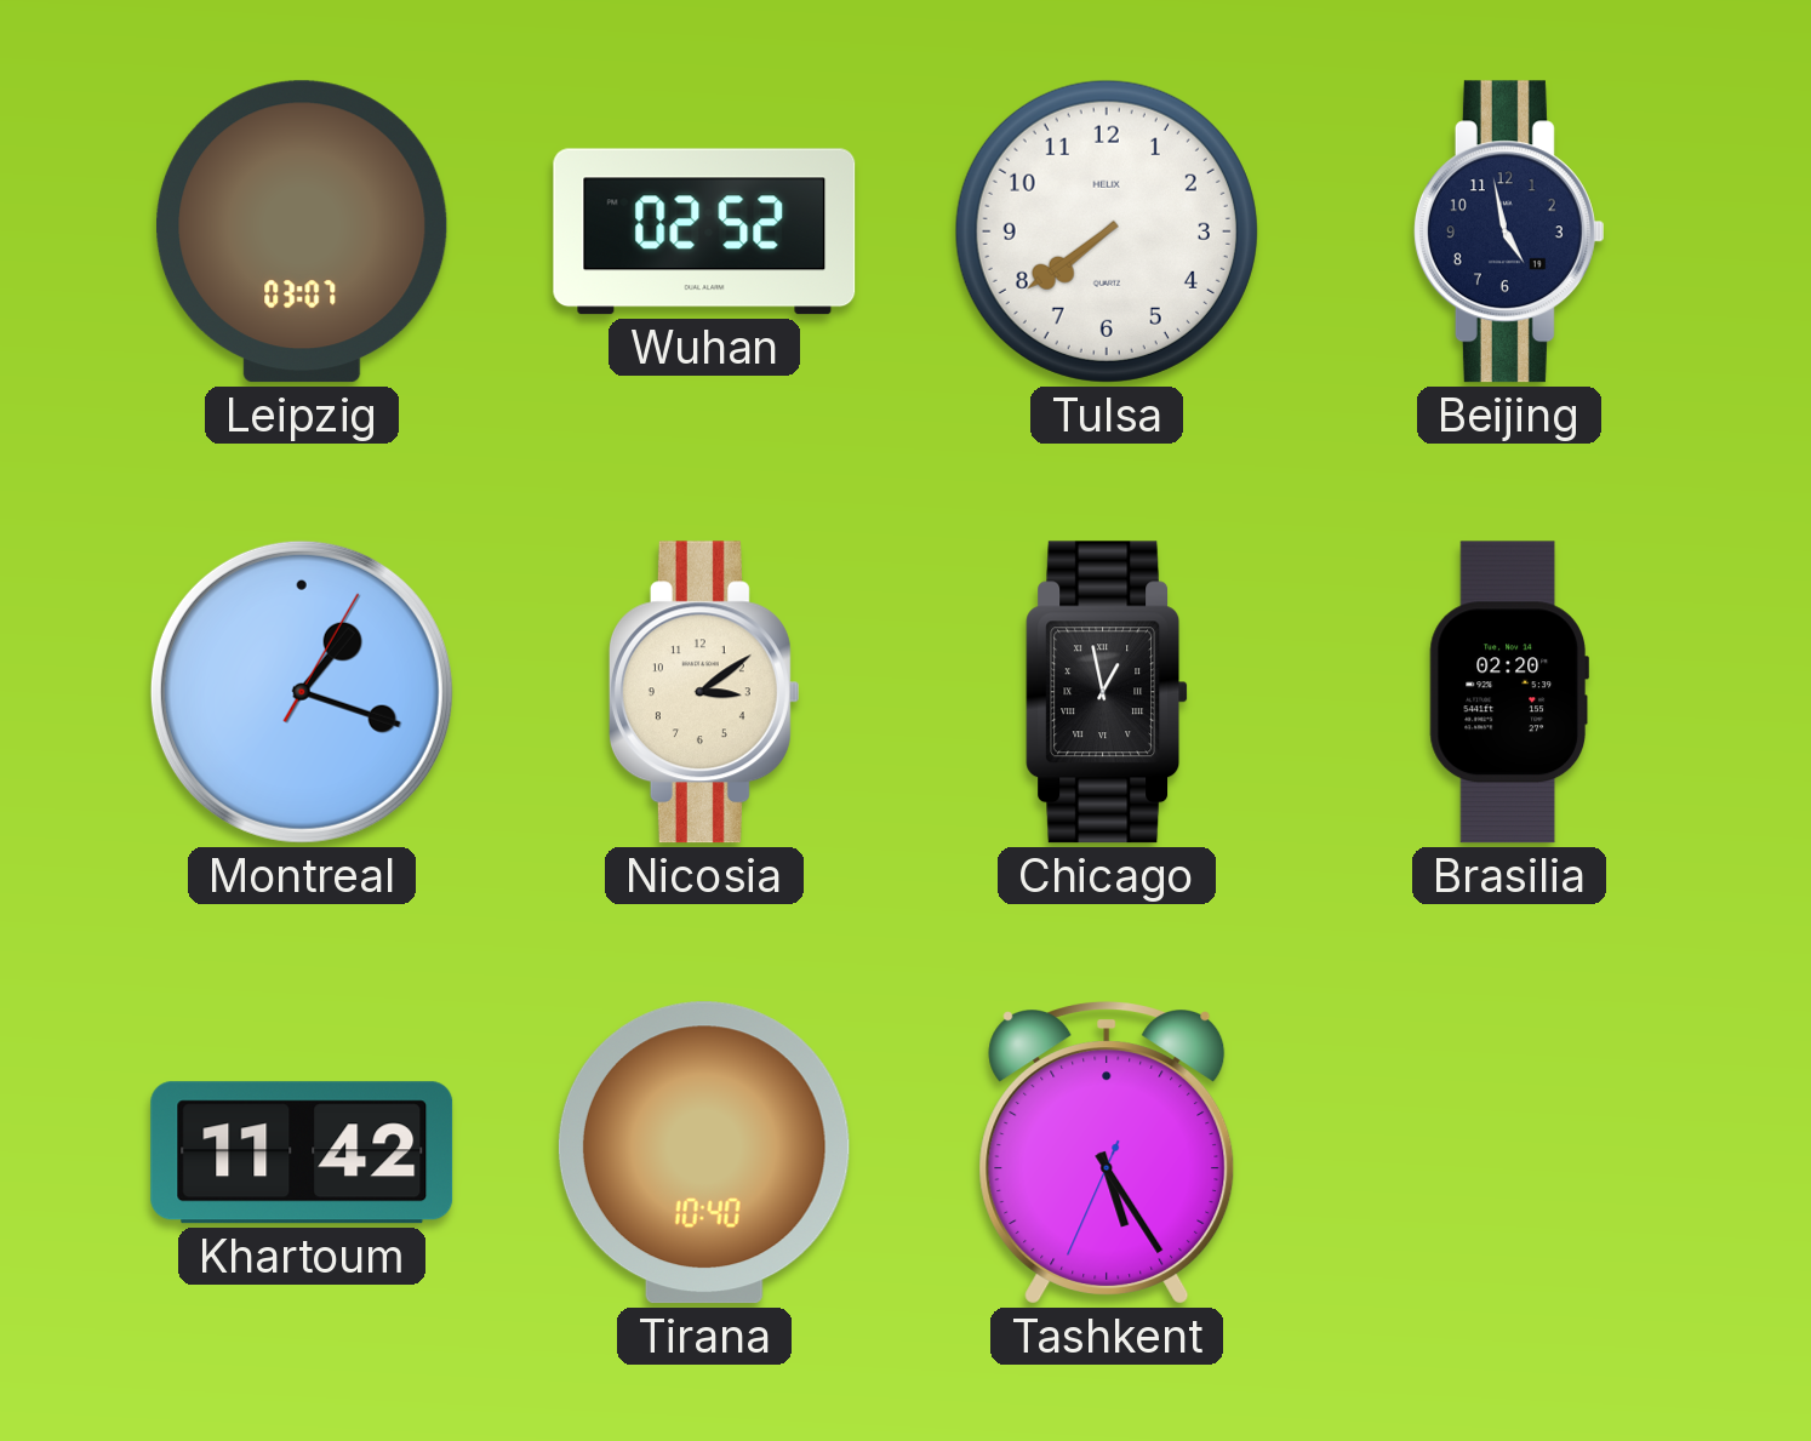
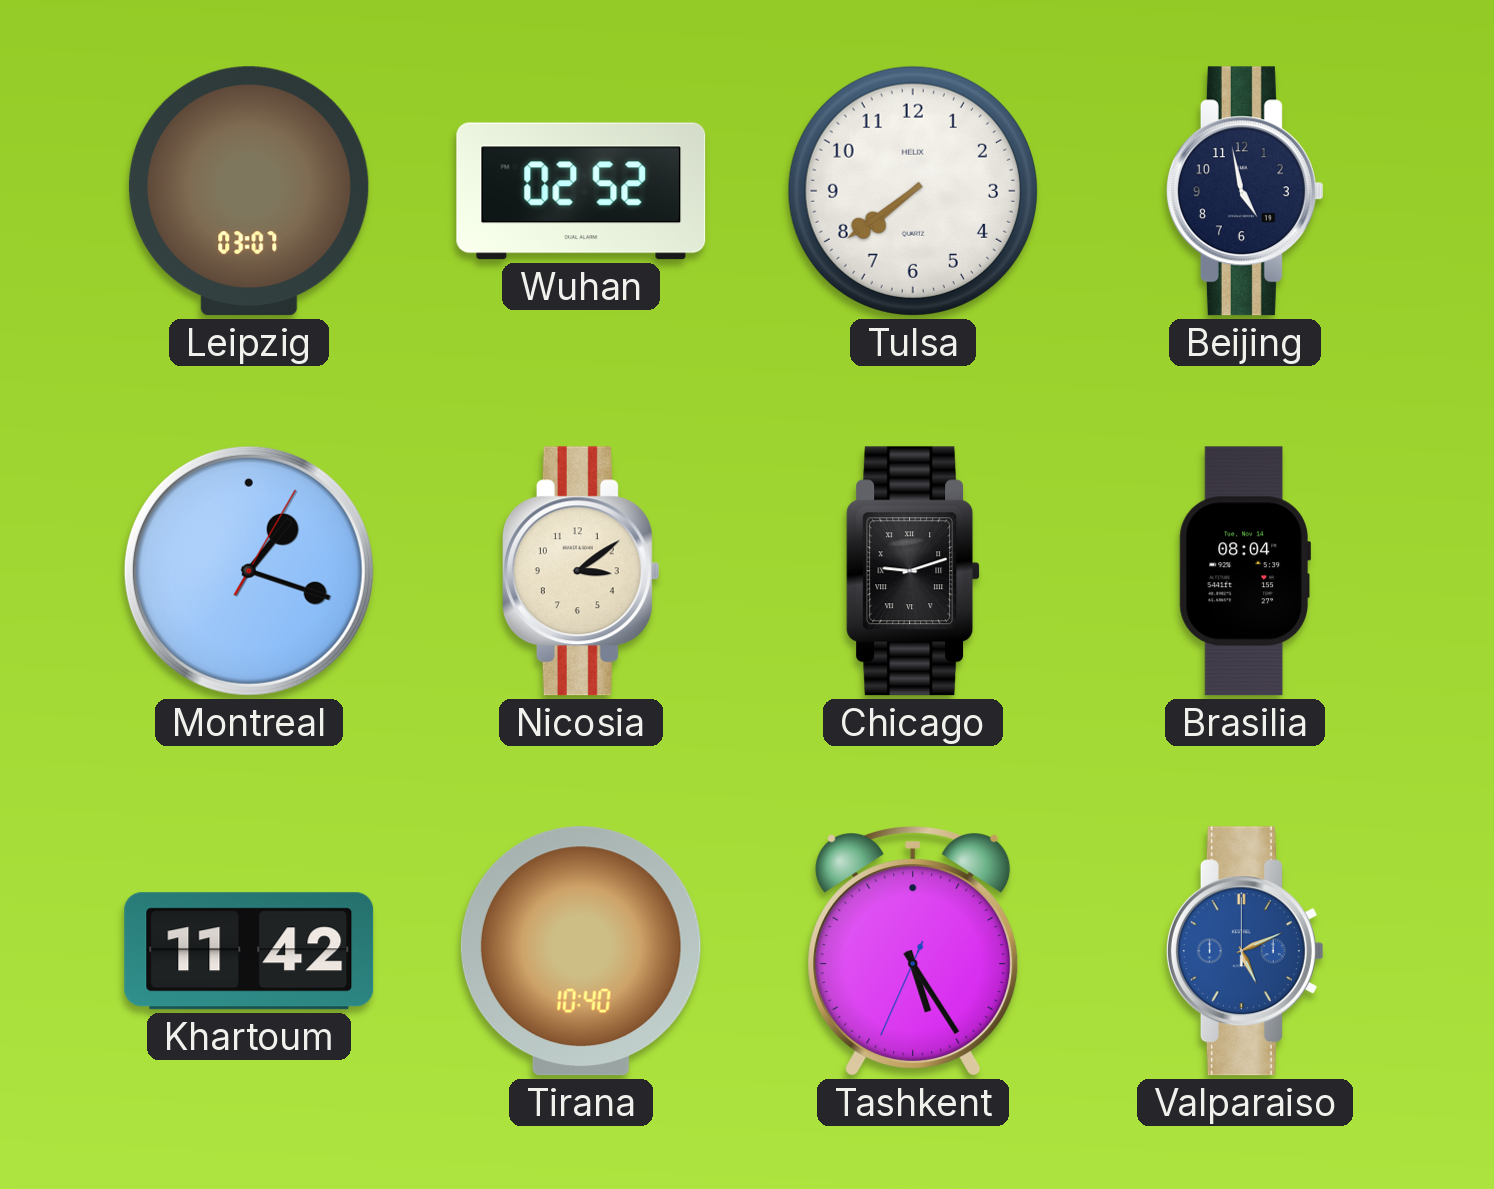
Chicago: 12:58 -> 9:12
Brasilia: 02:20 -> 08:04
Valparaiso: none -> 5:11
